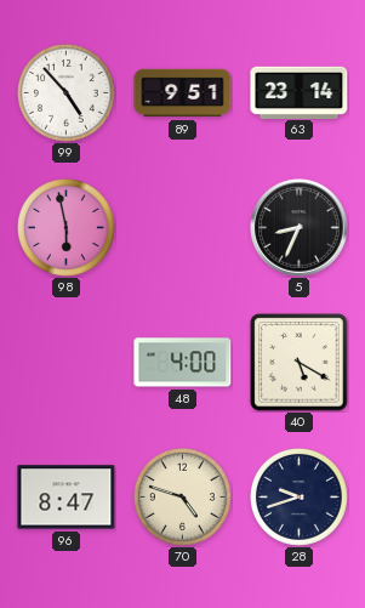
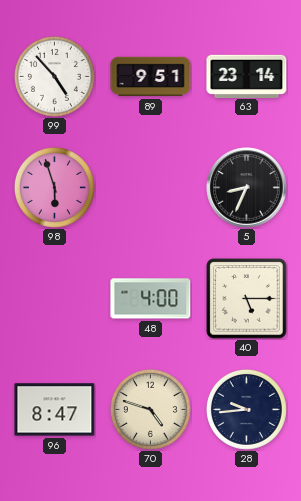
98: 5:58 -> 5:57
40: 5:20 -> 5:15
28: 9:42 -> 9:44
